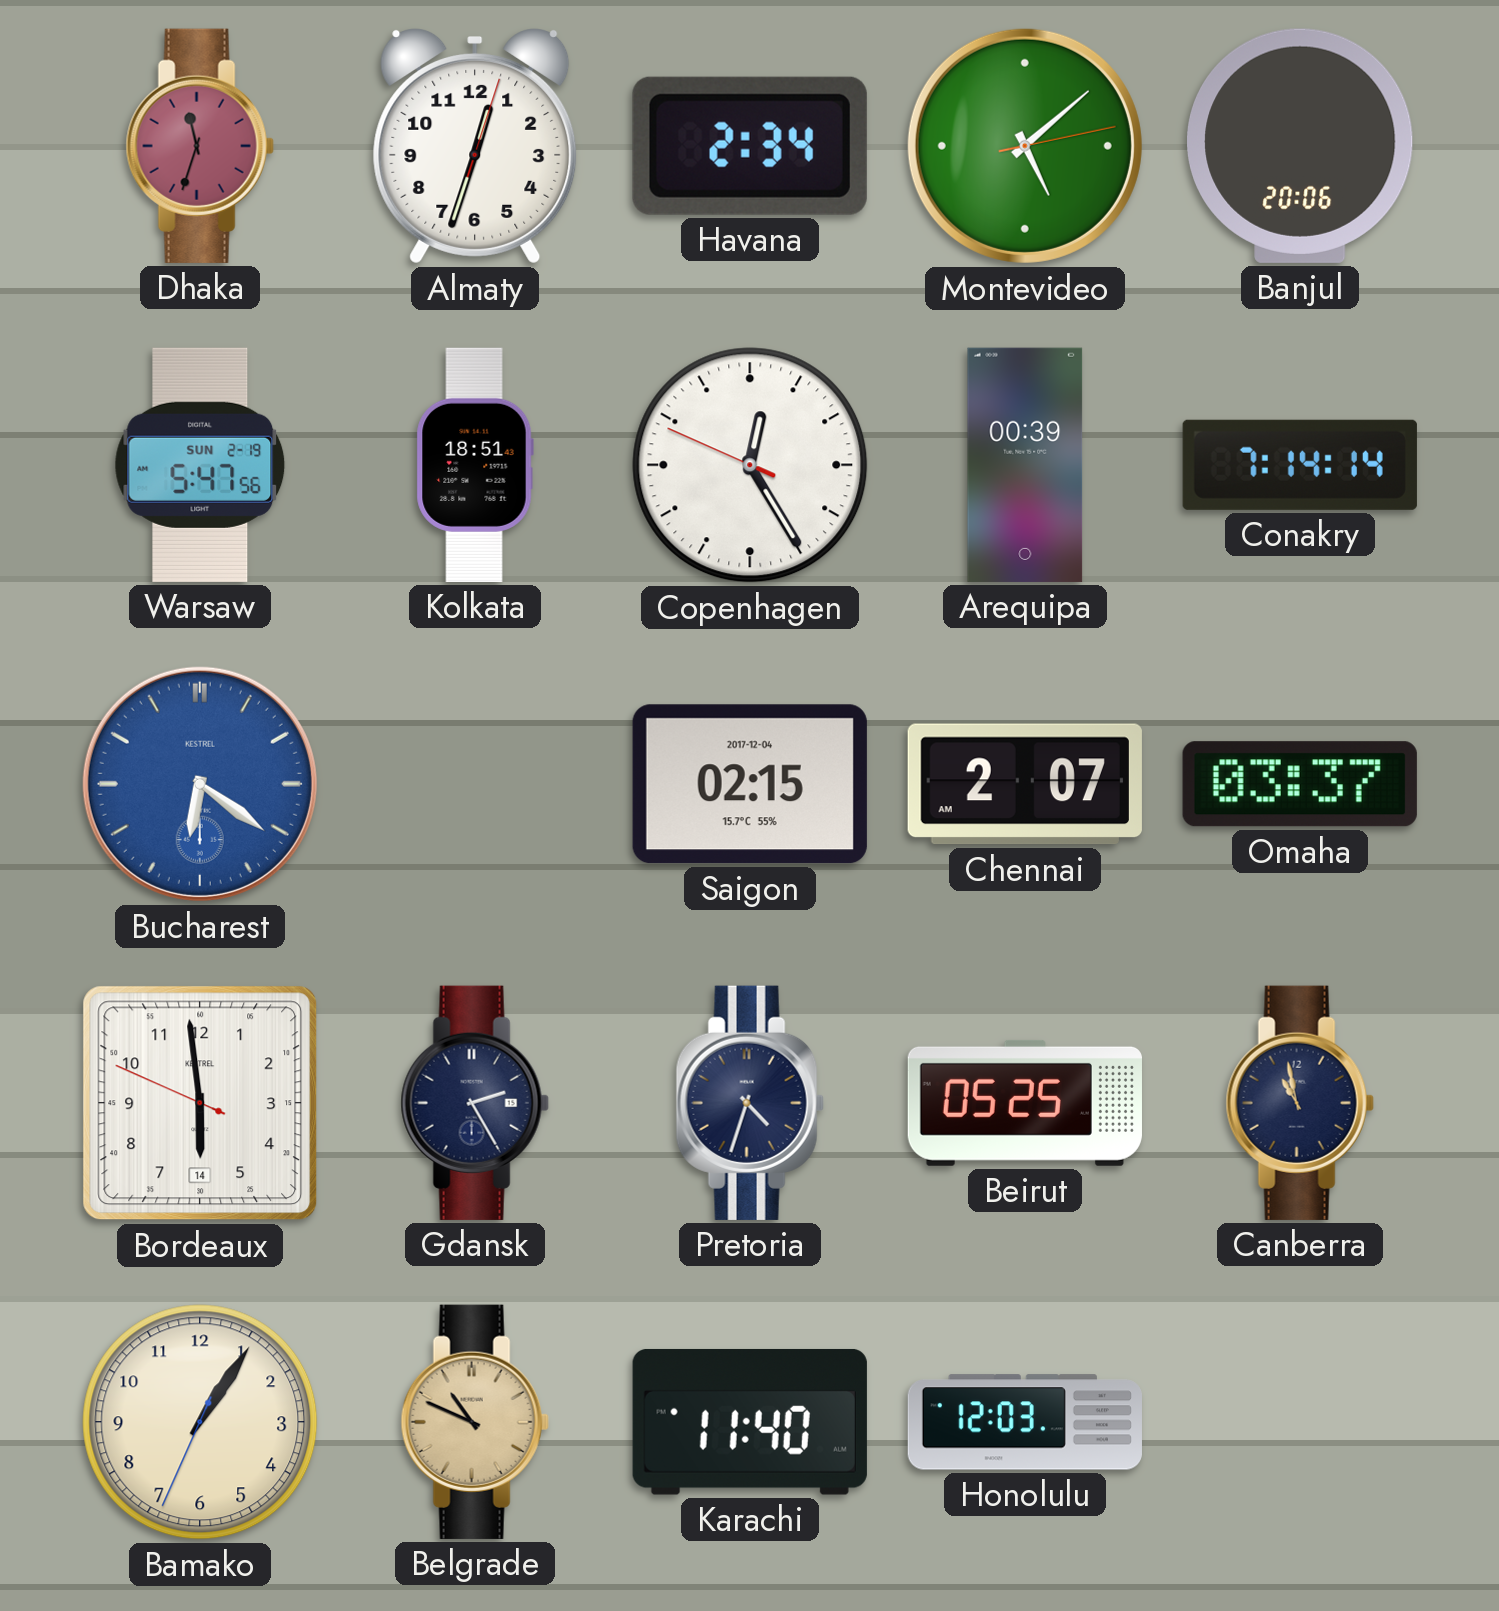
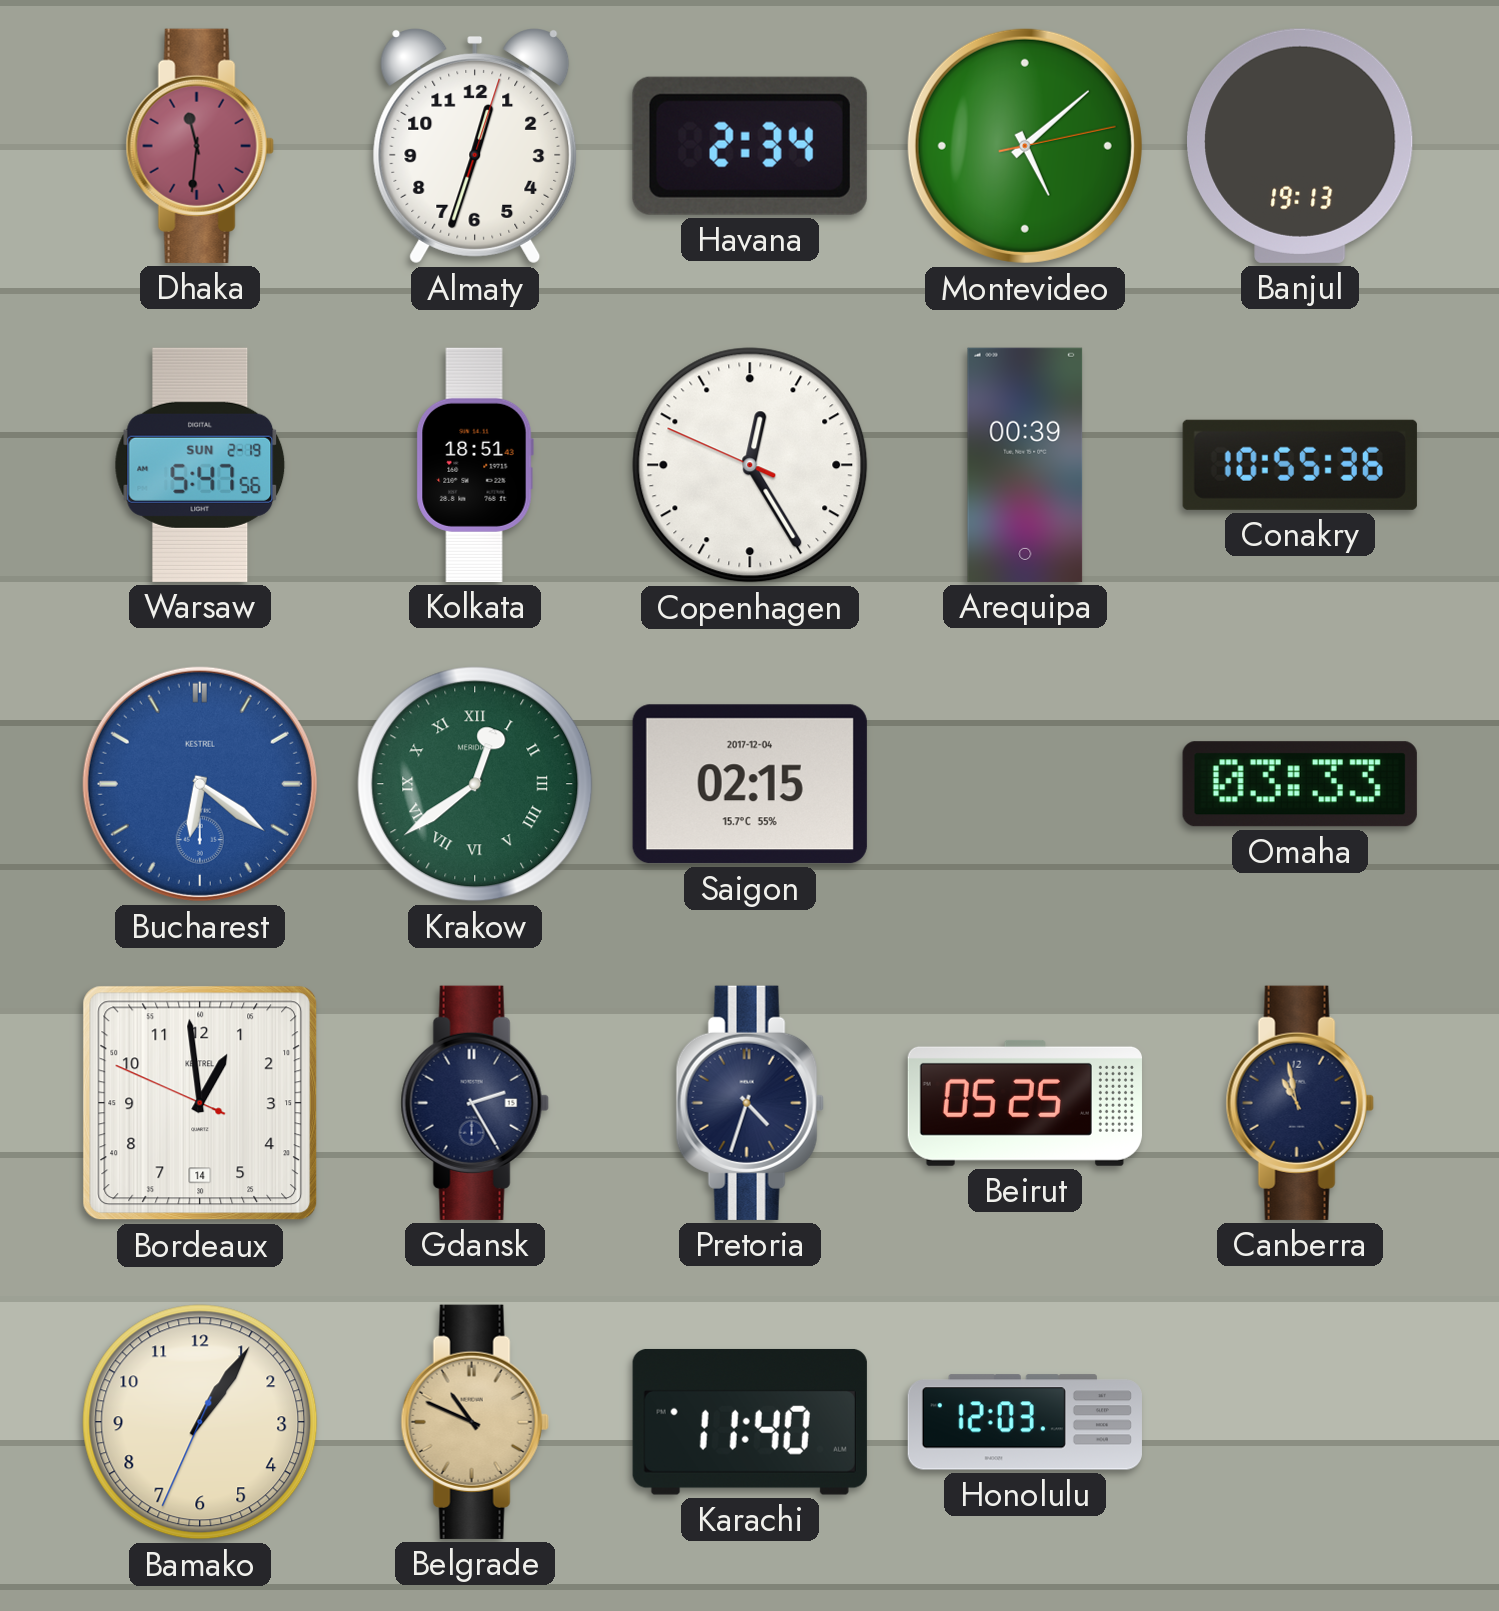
Dhaka: 11:33 -> 11:31
Banjul: 20:06 -> 19:13
Conakry: 7:14 -> 10:55
Krakow: none -> 12:39
Chennai: 2:07 -> none
Omaha: 03:37 -> 03:33
Bordeaux: 5:58 -> 12:58
